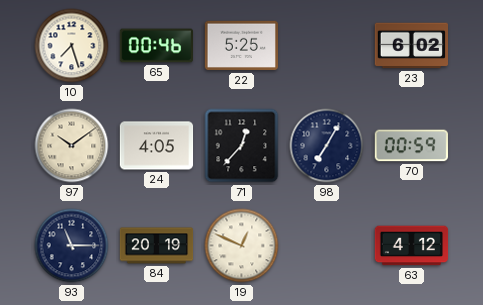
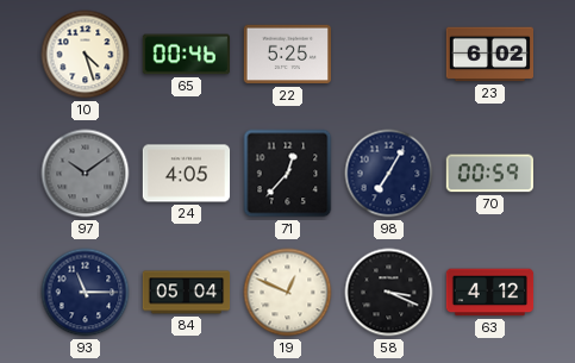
10: 7:27 -> 4:27
97 dial: cream -> grey
84: 20:19 -> 05:04
58: none -> 3:19
